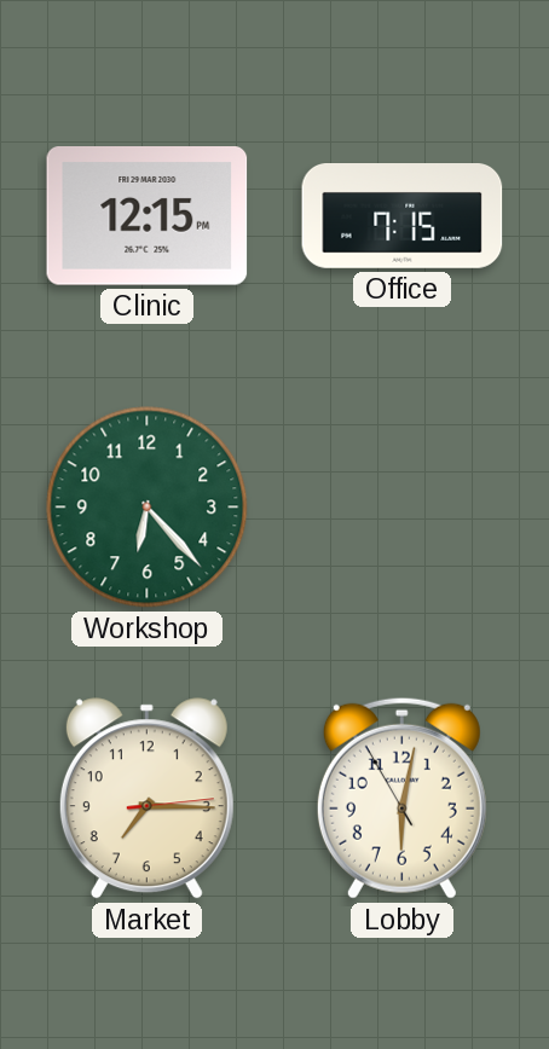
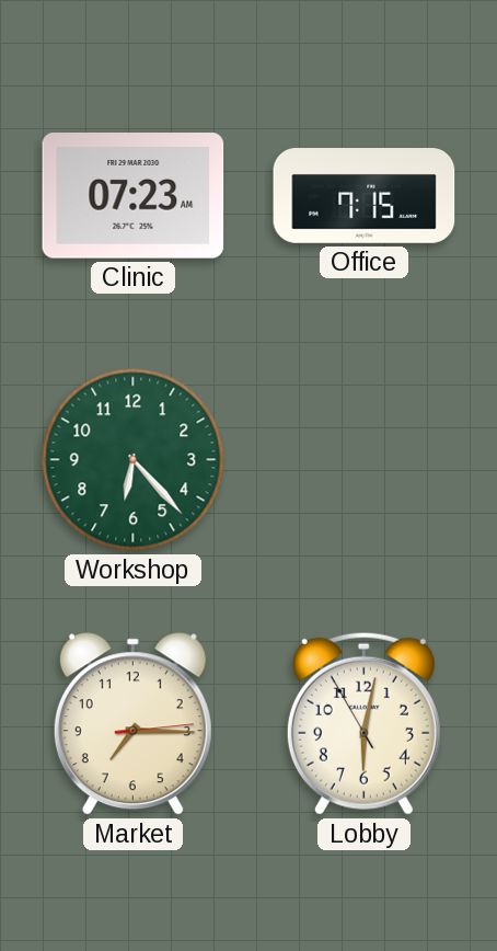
Clinic: 12:15 -> 07:23
